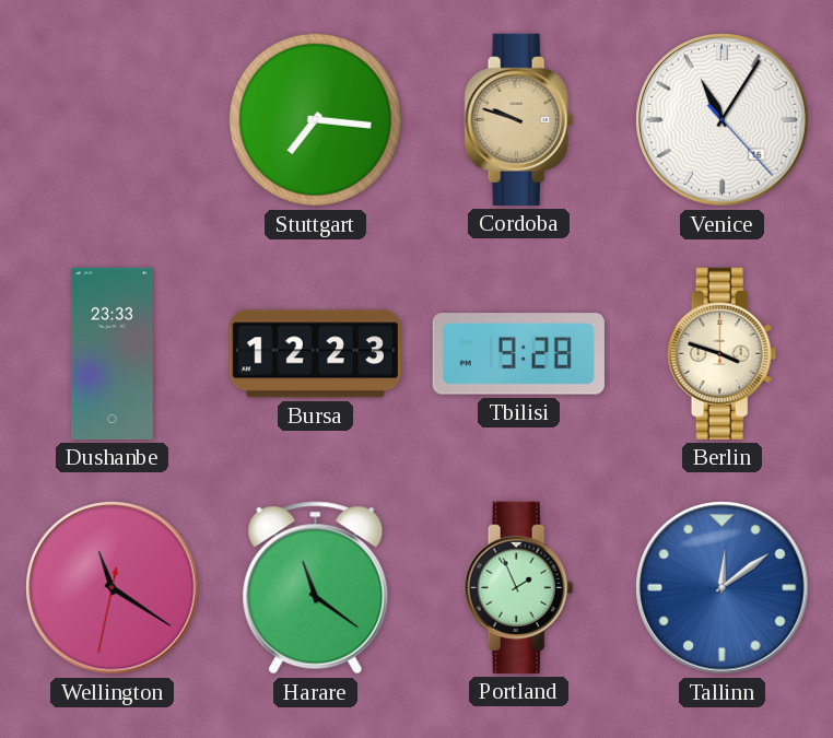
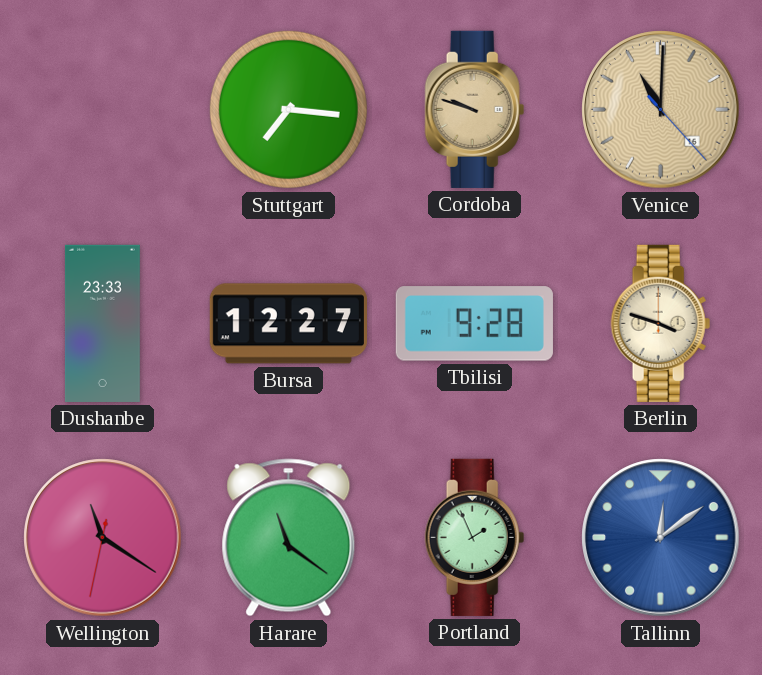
Venice: 11:05 -> 11:00
Venice dial: white -> champagne
Bursa: 12:23 -> 12:27
